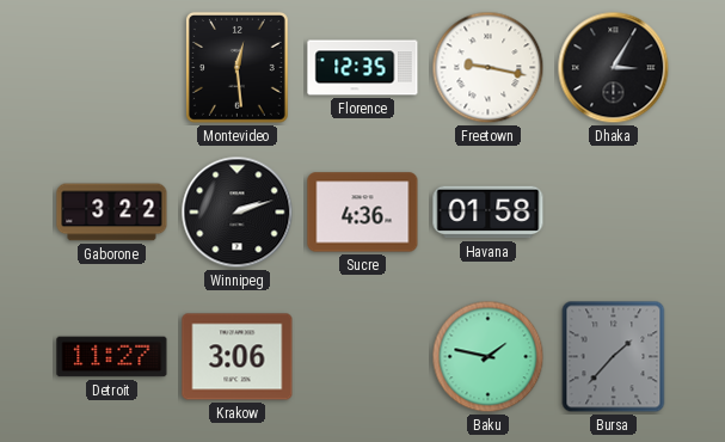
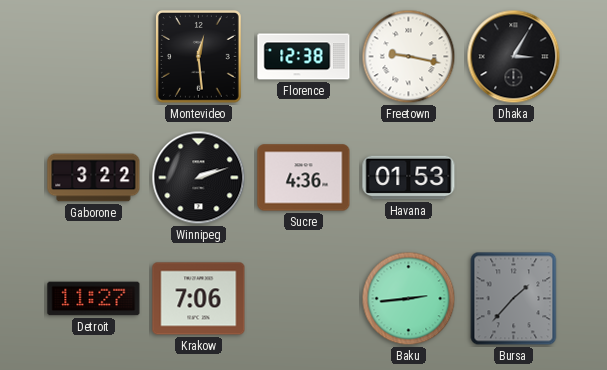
Florence: 12:35 -> 12:38
Havana: 01:58 -> 01:53
Krakow: 3:06 -> 7:06
Baku: 1:47 -> 2:44
